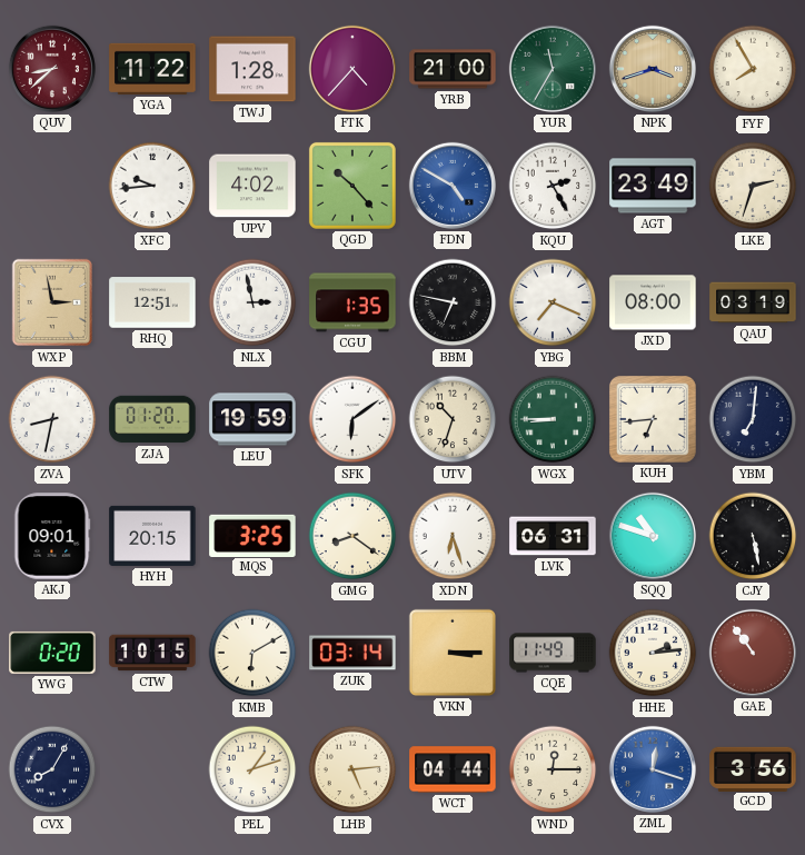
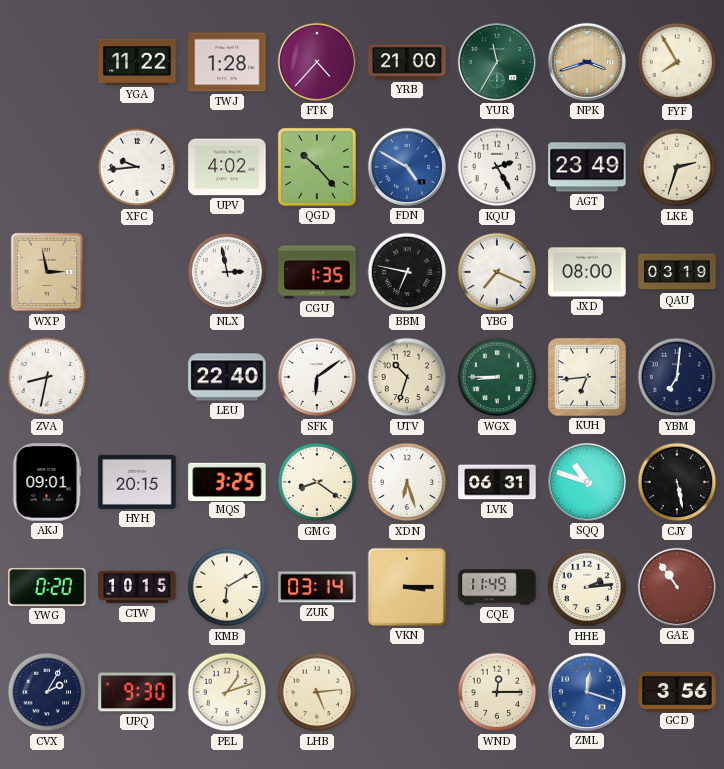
QUV: 8:38 -> none
RHQ: 12:51 -> none
ZJA: 01:20 -> none
LEU: 19:59 -> 22:40
CVX: 8:05 -> 2:05
UPQ: none -> 9:30
WCT: 04:44 -> none
